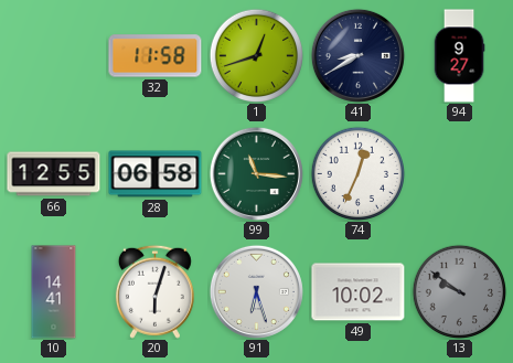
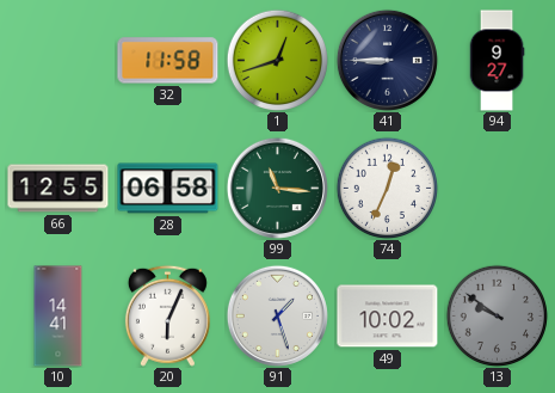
41: 8:40 -> 8:45
20: 6:03 -> 6:04
91: 6:27 -> 1:27
